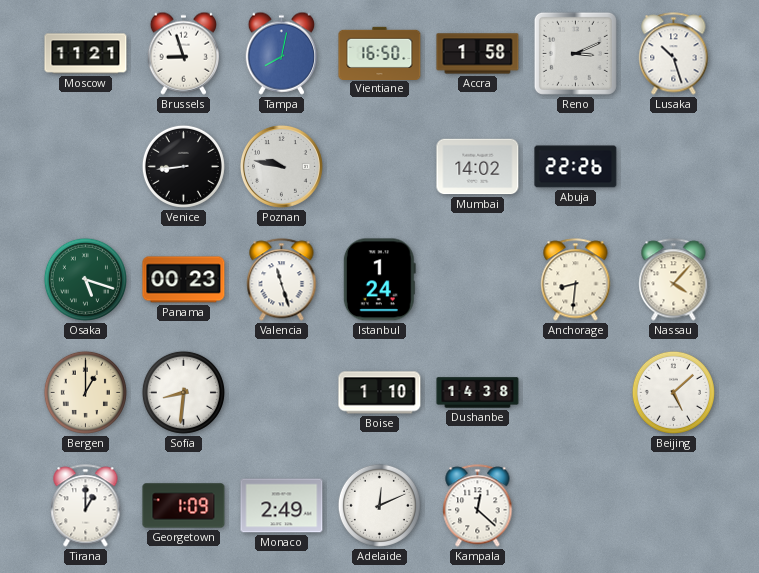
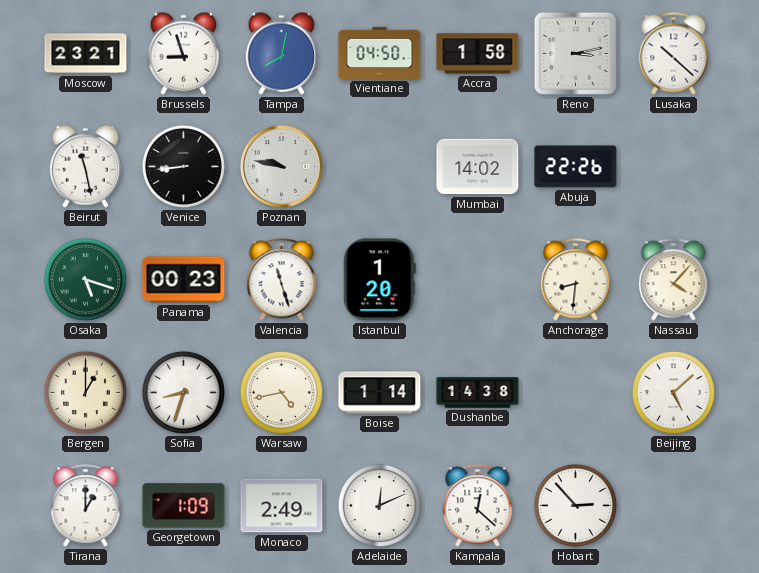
Moscow: 11:21 -> 23:21
Vientiane: 16:50 -> 04:50
Reno: 3:11 -> 3:13
Lusaka: 10:27 -> 10:22
Beirut: none -> 11:28
Istanbul: 1:24 -> 1:20
Sofia: 8:31 -> 8:33
Warsaw: none -> 4:43
Boise: 1:10 -> 1:14
Hobart: none -> 2:53
